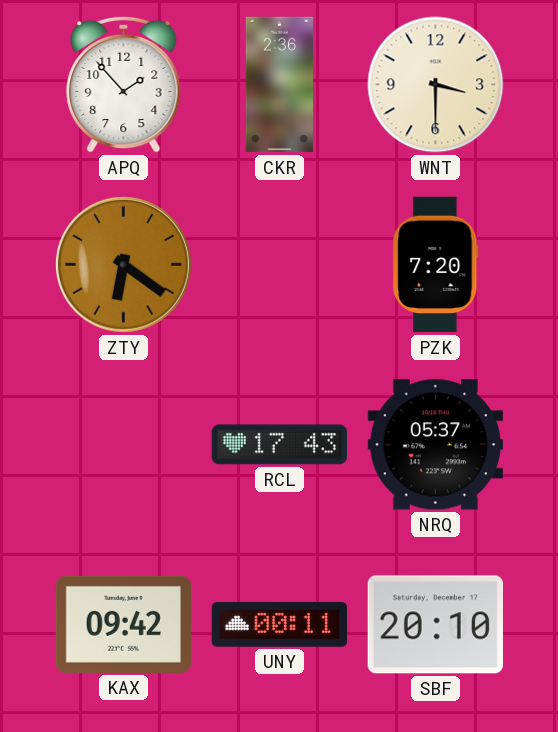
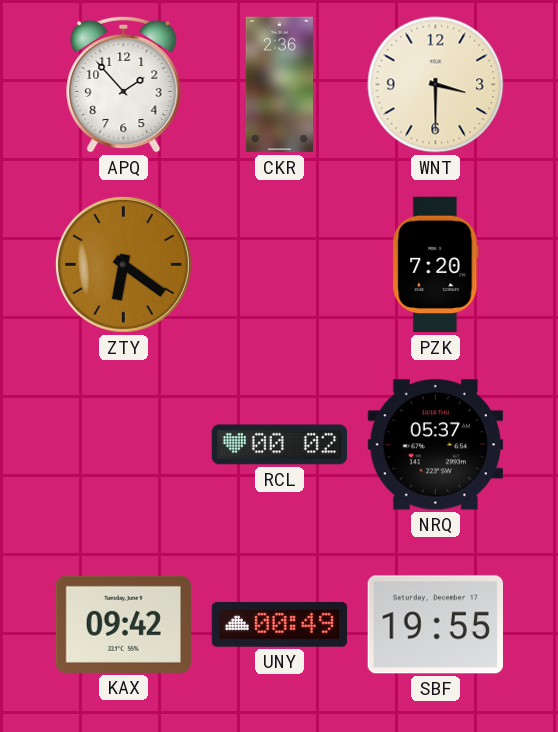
RCL: 17:43 -> 00:02
UNY: 00:11 -> 00:49
SBF: 20:10 -> 19:55
